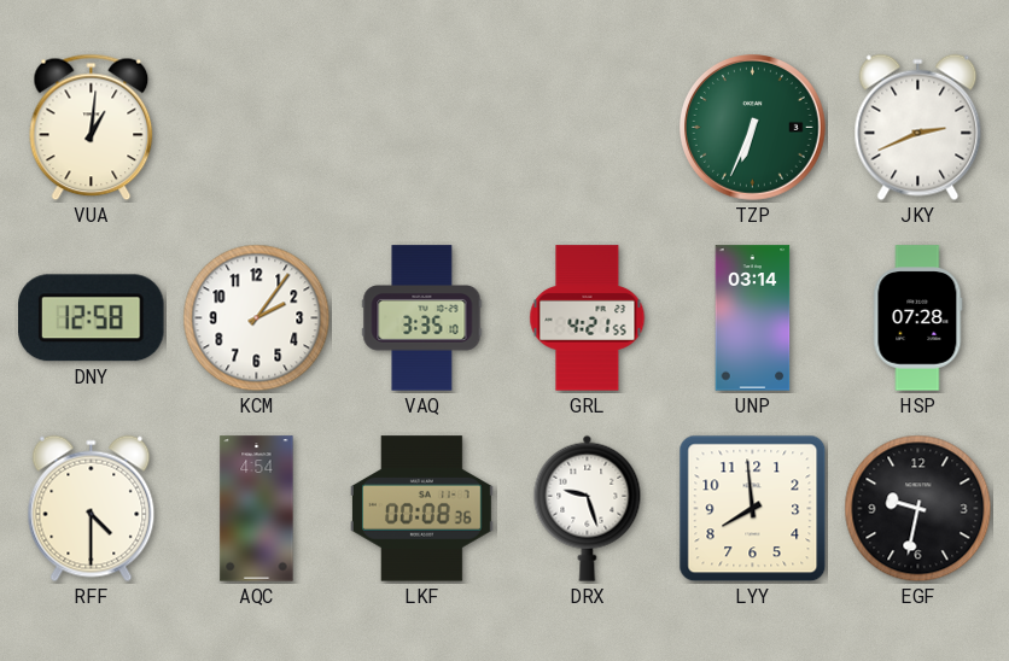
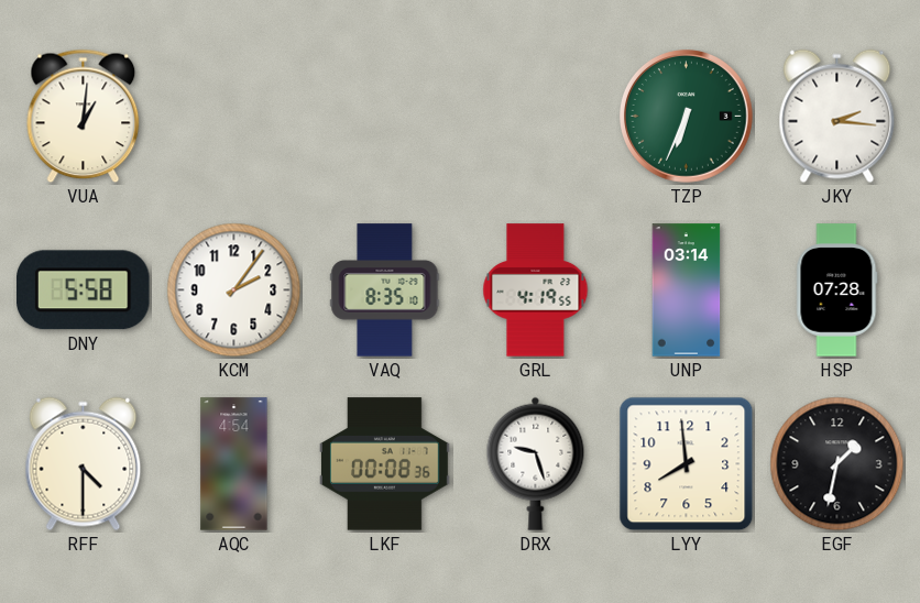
JKY: 2:41 -> 2:16
DNY: 12:58 -> 5:58
VAQ: 3:35 -> 8:35
GRL: 4:21 -> 4:19
EGF: 9:32 -> 1:32
